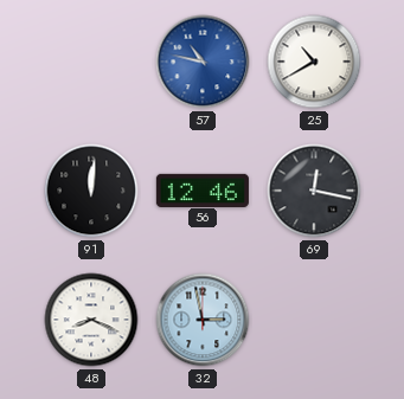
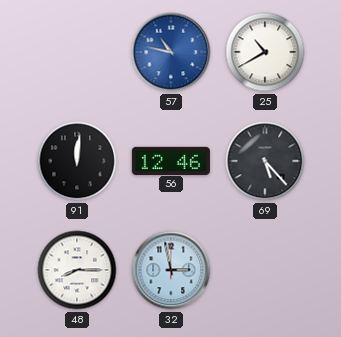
69: 12:17 -> 5:23
48: 8:19 -> 8:15
